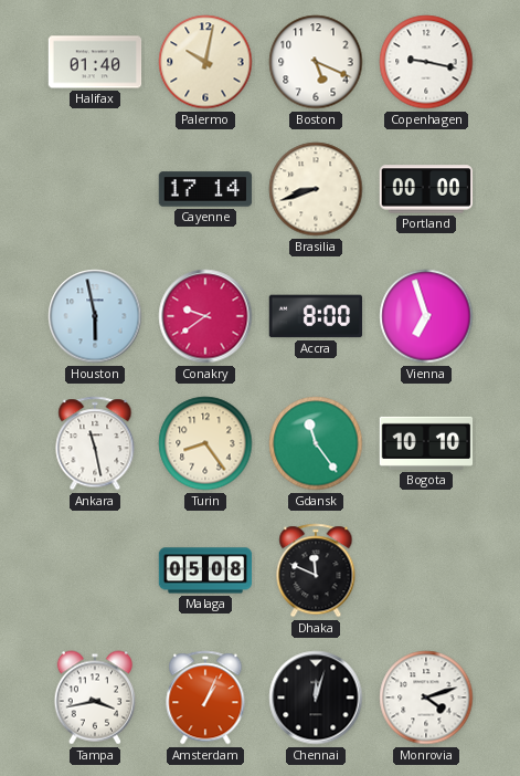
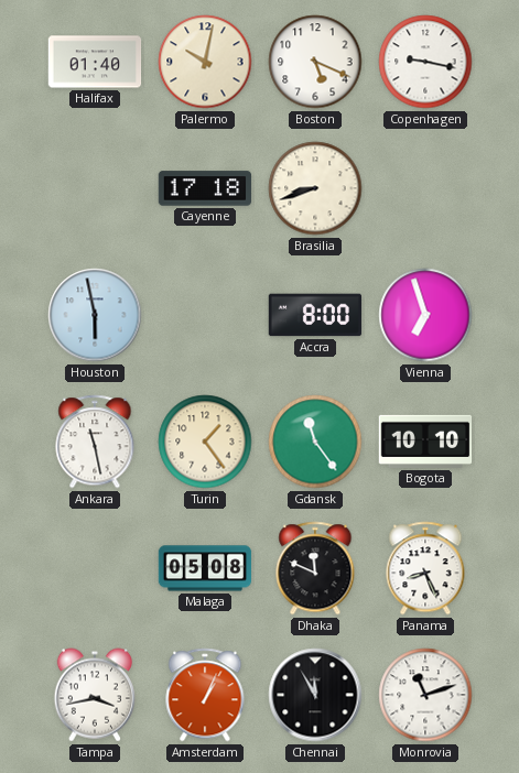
Cayenne: 17:14 -> 17:18
Portland: 00:00 -> none
Conakry: 9:39 -> none
Turin: 8:24 -> 1:24
Panama: none -> 8:26
Chennai: 12:03 -> 11:55
Monrovia: 4:12 -> 11:12
